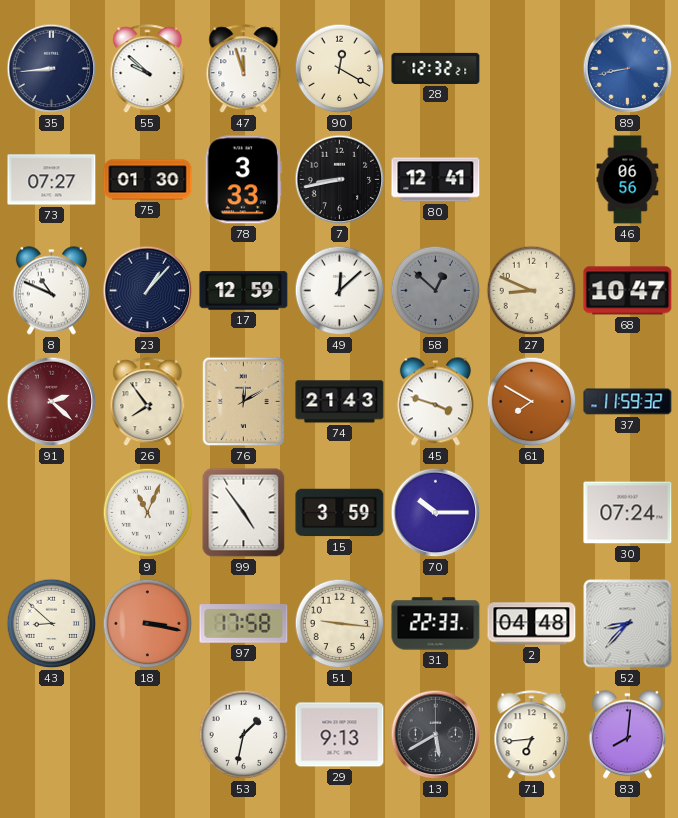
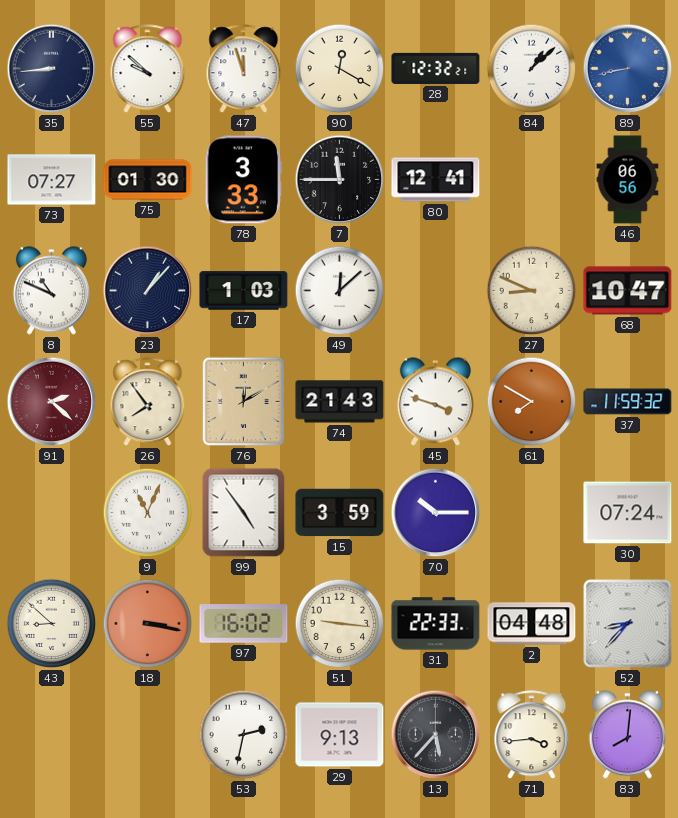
84: none -> 1:08
7: 8:43 -> 11:45
17: 12:59 -> 1:03
58: 12:52 -> none
97: 17:58 -> 16:02
53: 1:32 -> 2:32
13: 5:40 -> 5:37
71: 6:44 -> 3:44
